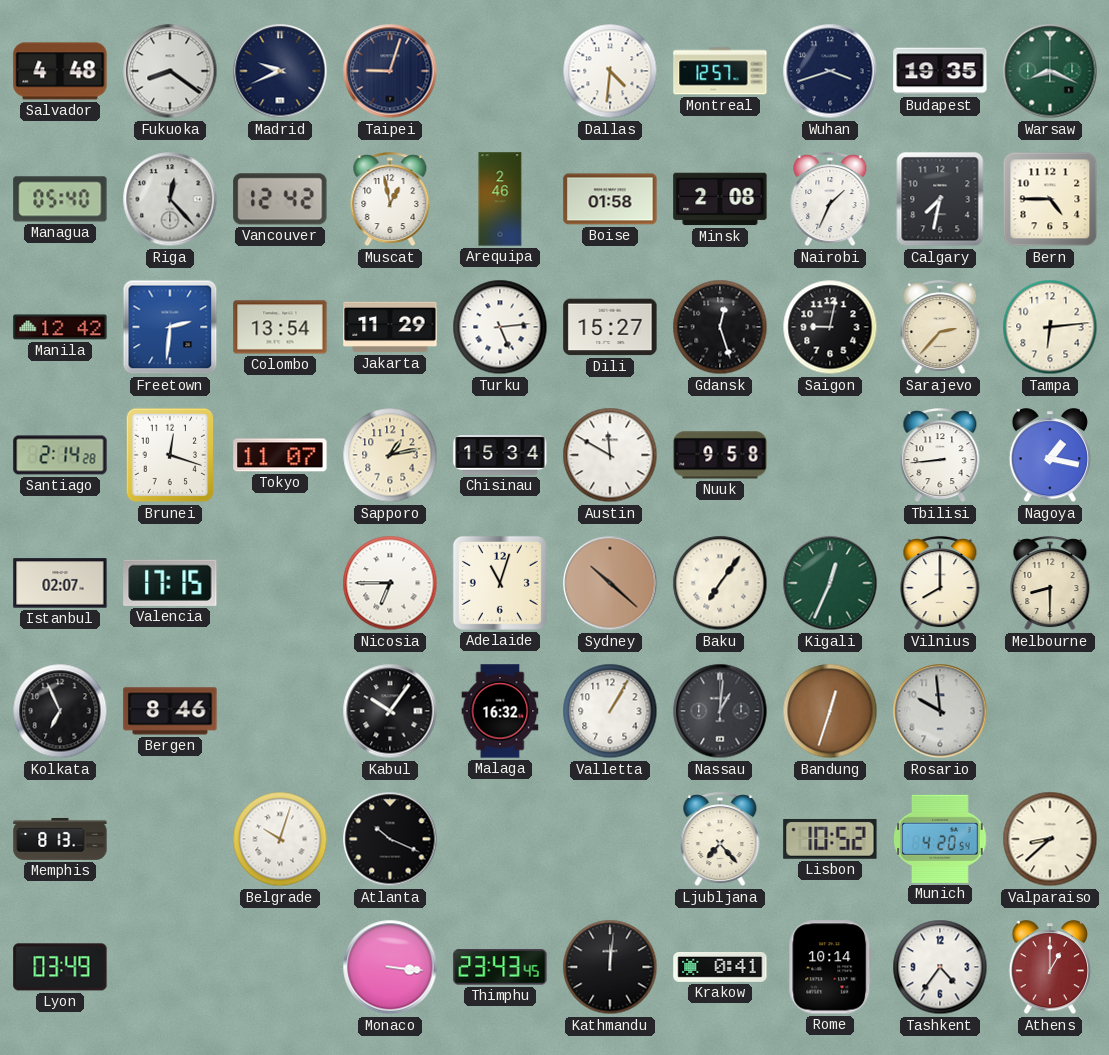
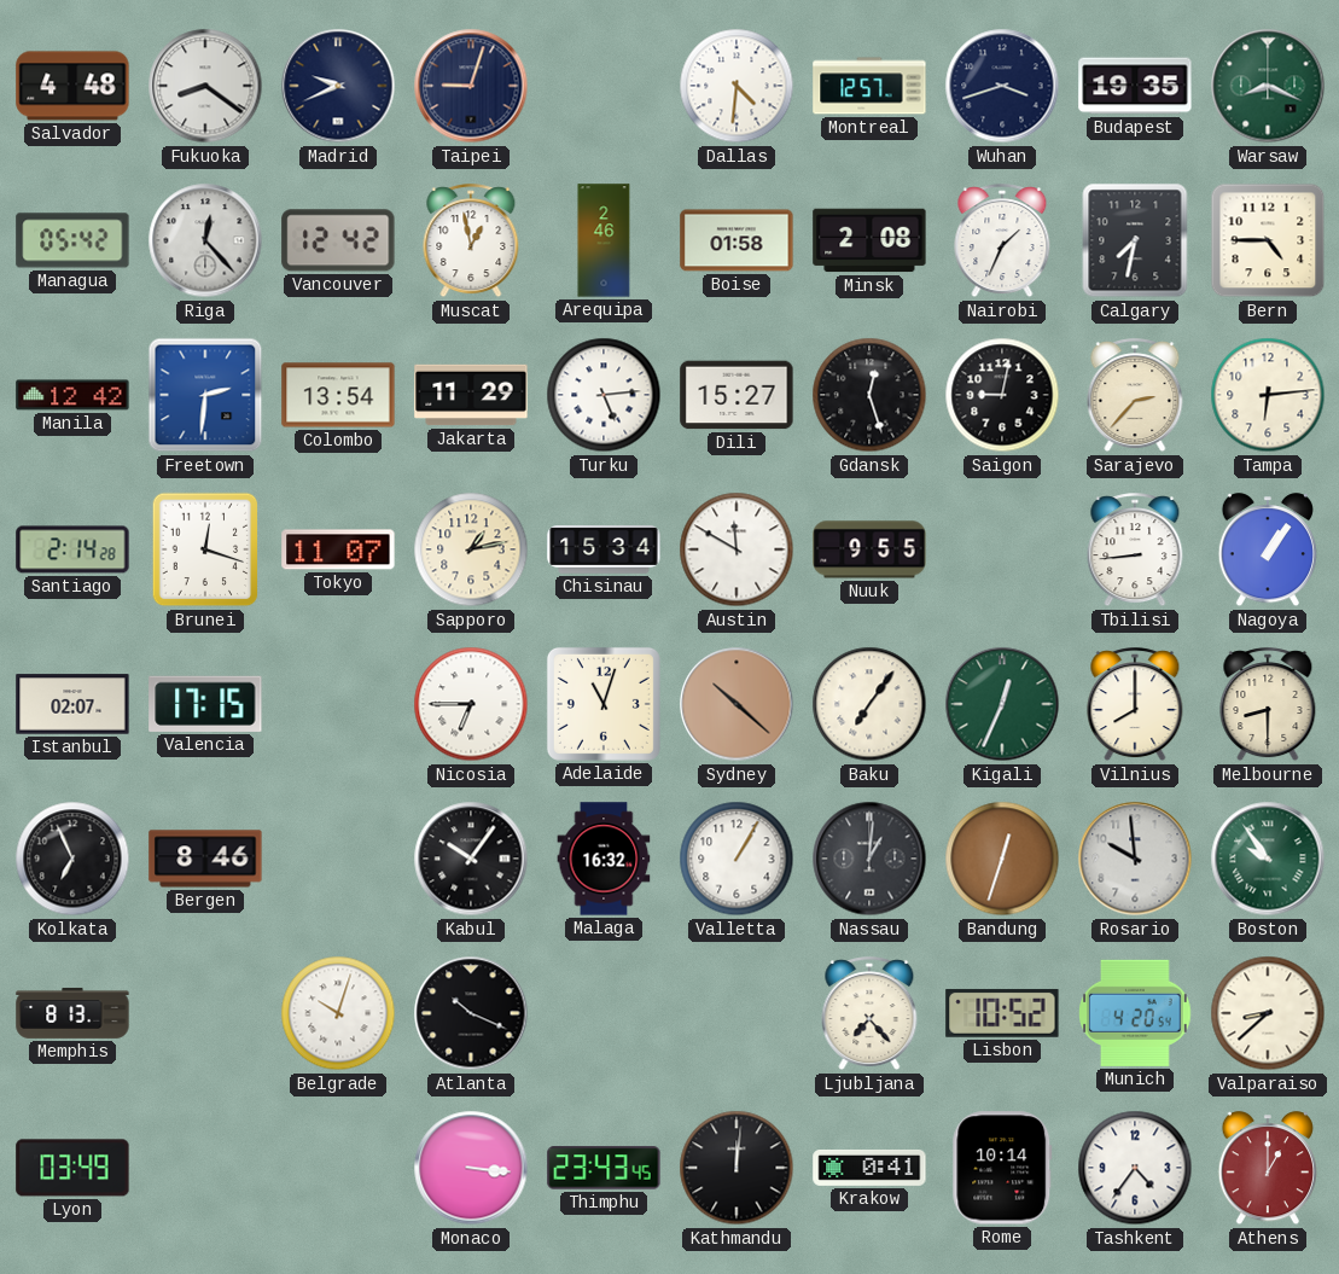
Managua: 05:40 -> 05:42
Nuuk: 9:58 -> 9:55
Nagoya: 1:17 -> 1:06
Boston: none -> 9:54
